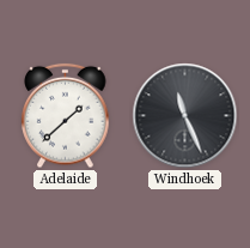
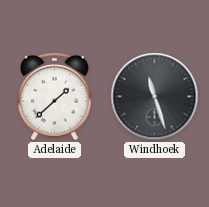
Windhoek: 11:26 -> 11:27
